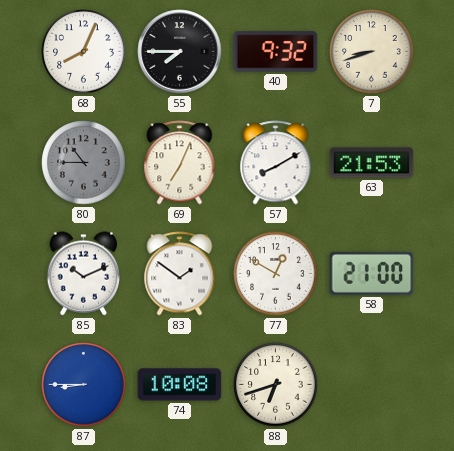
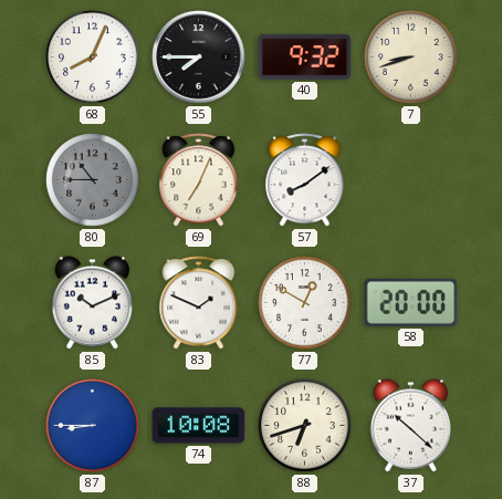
57: 8:10 -> 8:09
63: 21:53 -> none
83: 1:51 -> 1:49
58: 21:00 -> 20:00
37: none -> 10:22
